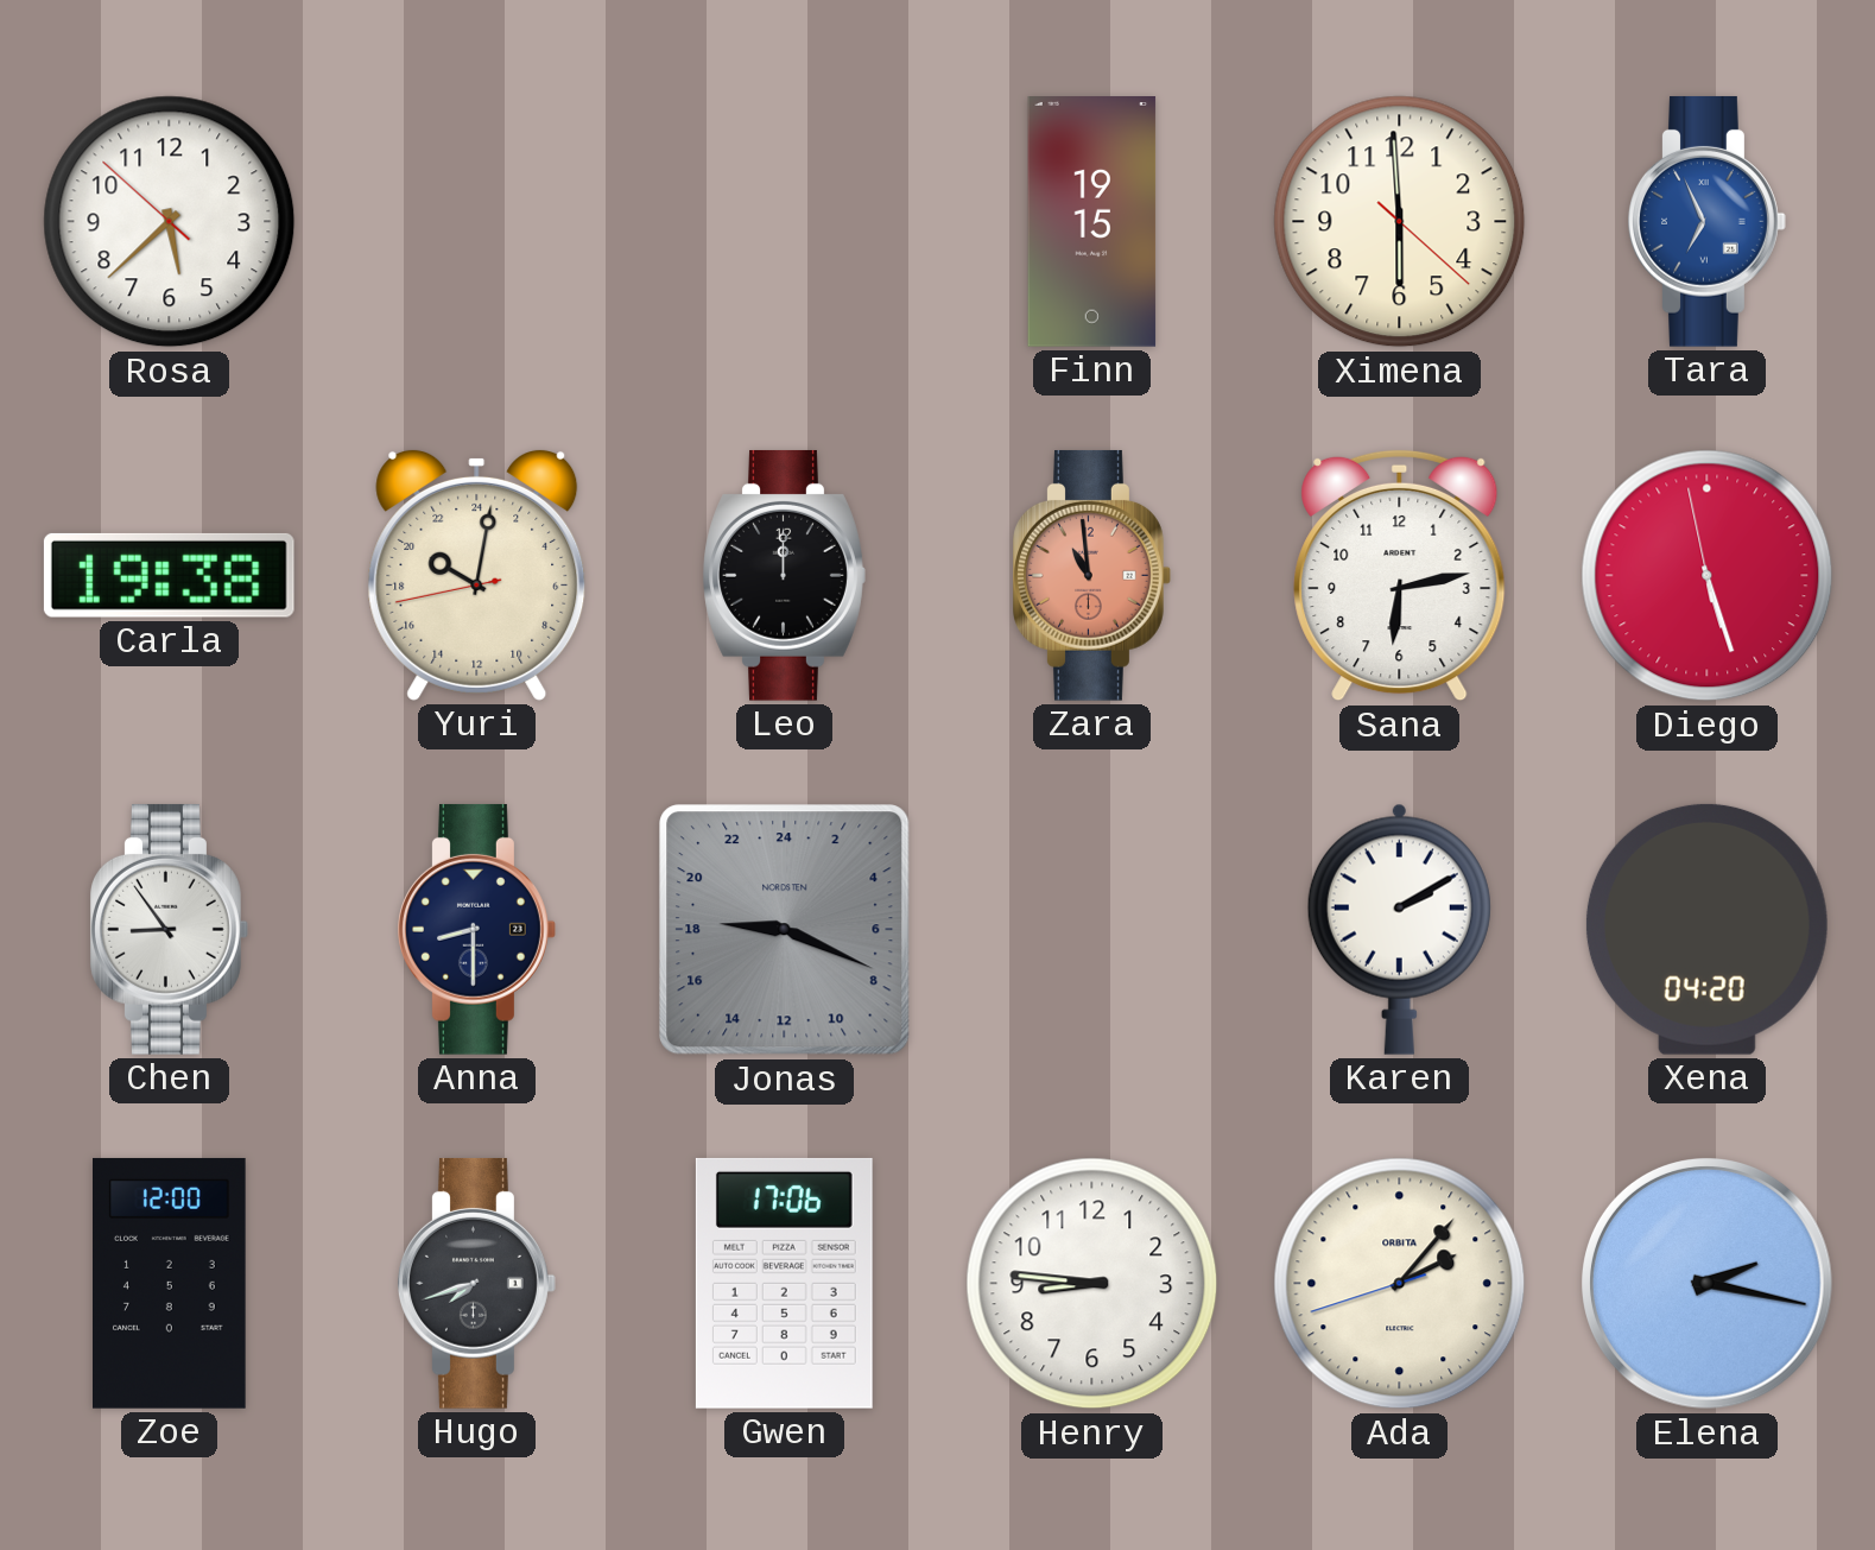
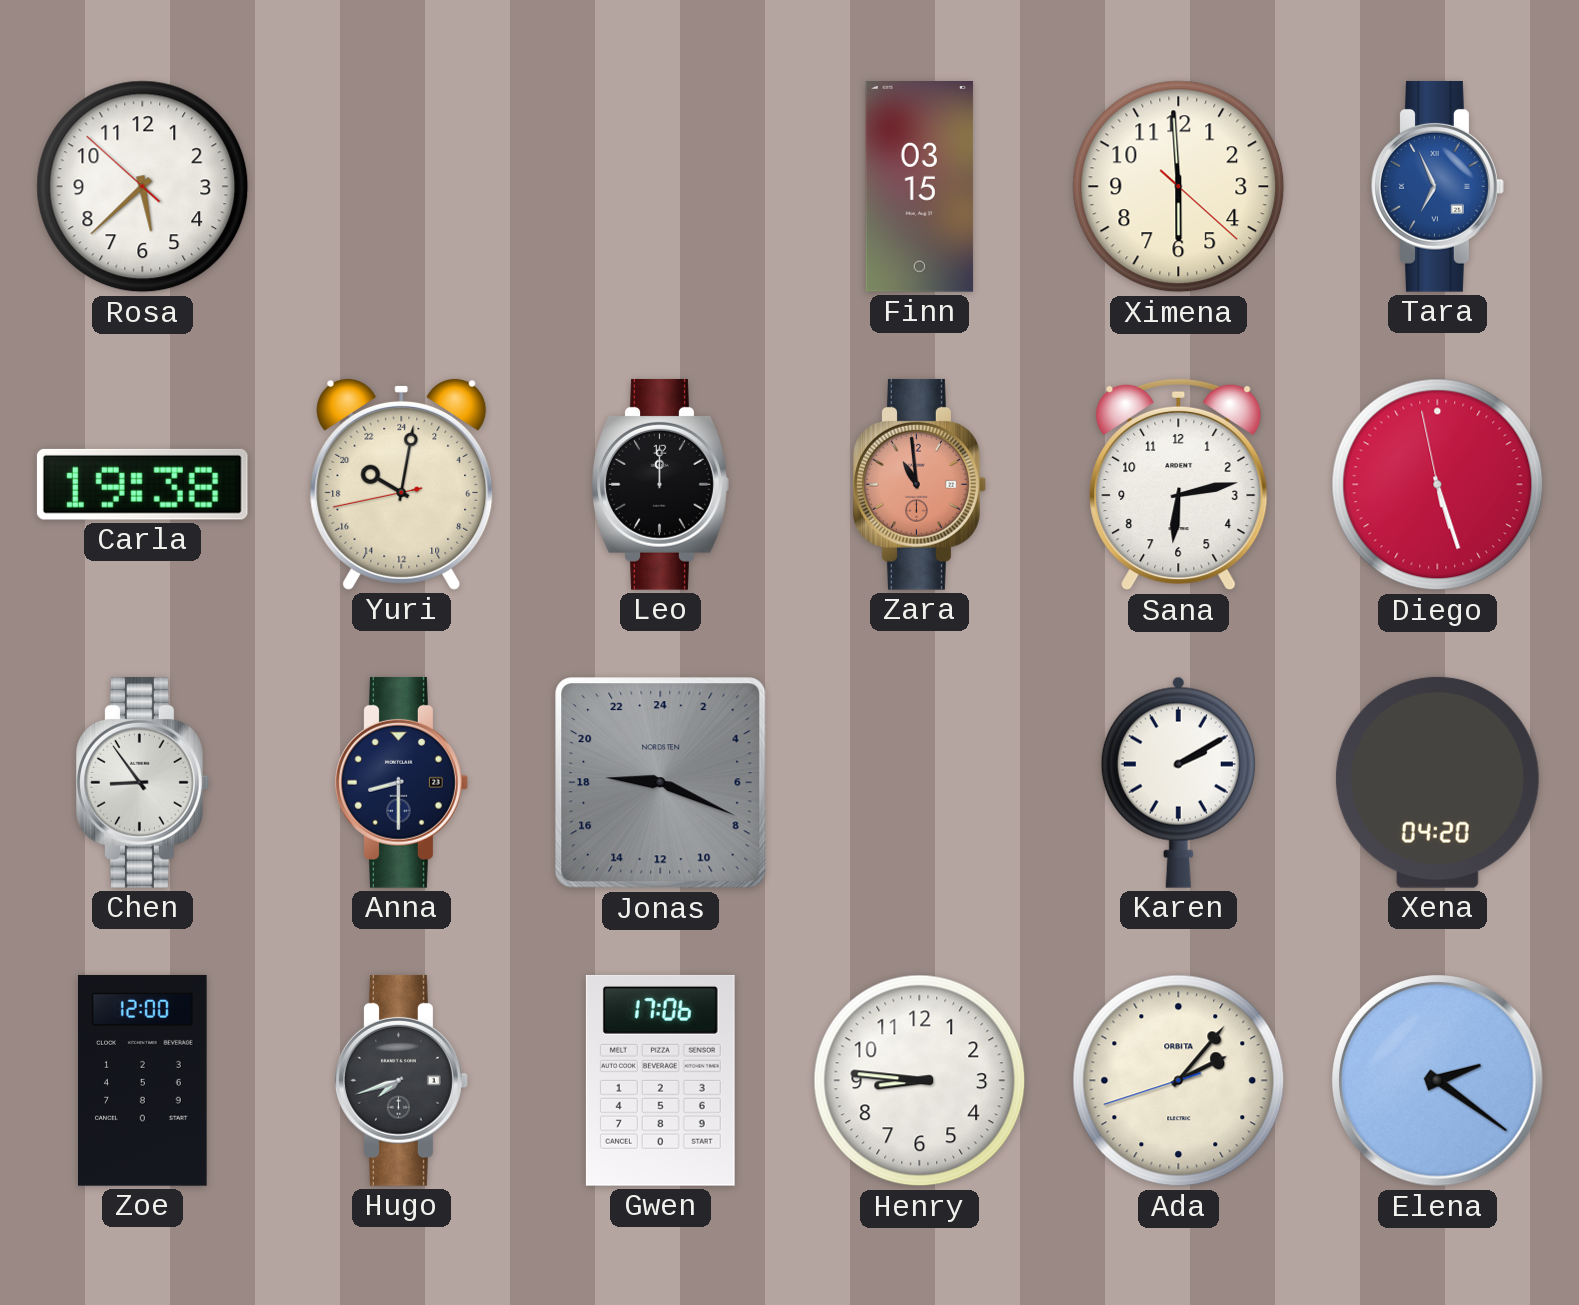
Finn: 19:15 -> 03:15
Elena: 2:17 -> 2:21
